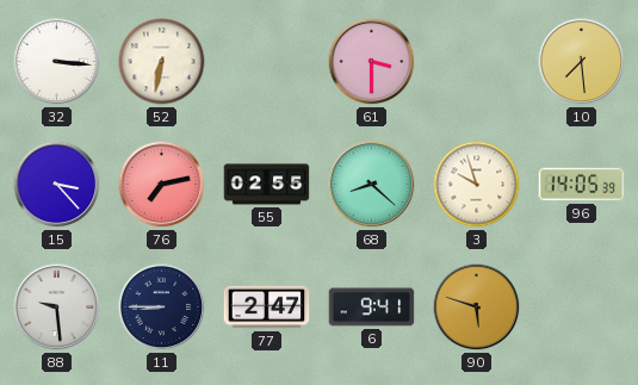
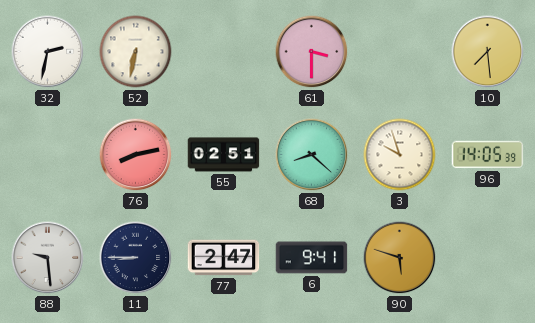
32: 3:16 -> 2:32
15: 3:23 -> none
76: 7:13 -> 8:13
55: 02:55 -> 02:51
